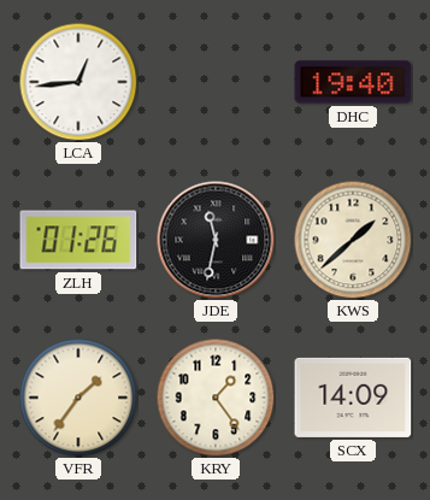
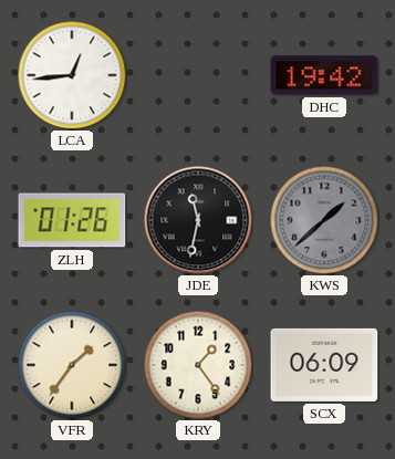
DHC: 19:40 -> 19:42
KWS dial: cream -> grey
SCX: 14:09 -> 06:09
